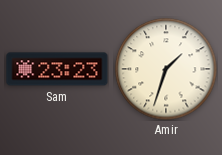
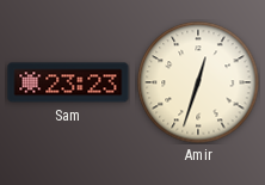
Amir: 1:33 -> 12:33
